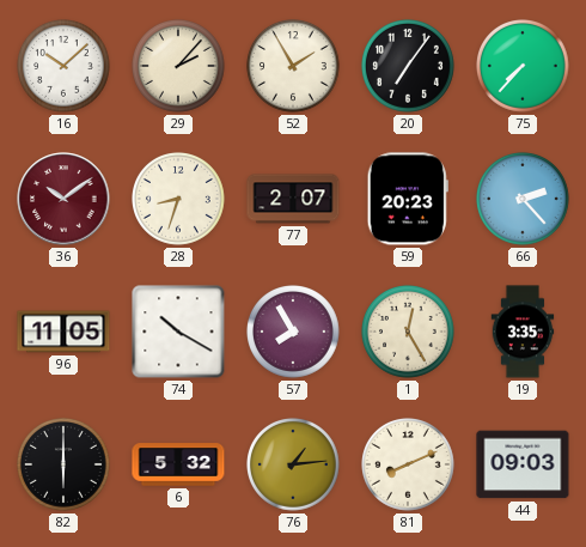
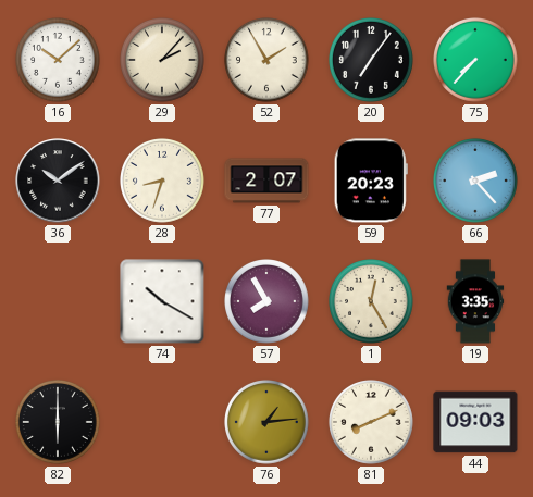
36 dial: burgundy -> black
96: 11:05 -> none
6: 5:32 -> none
